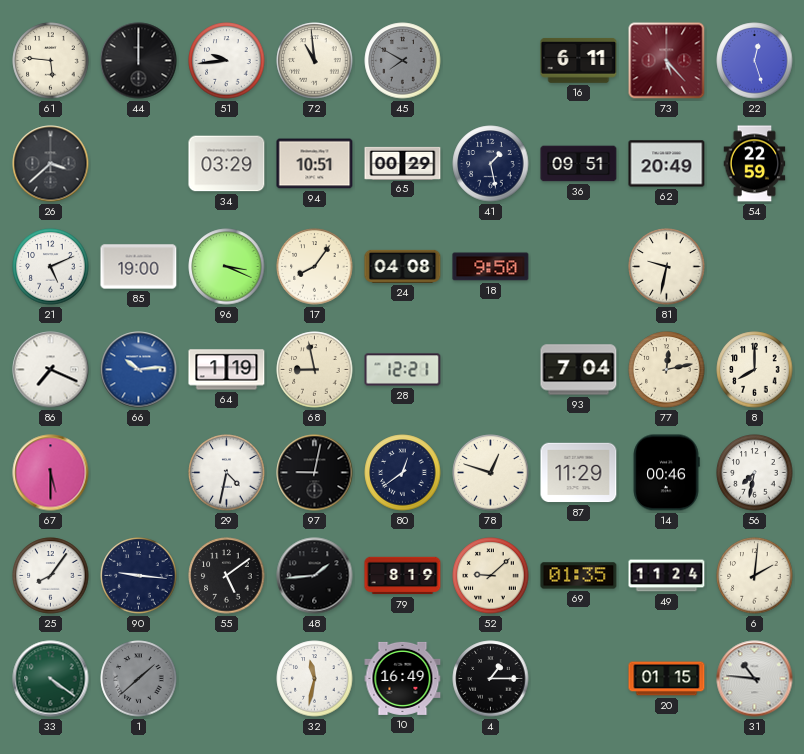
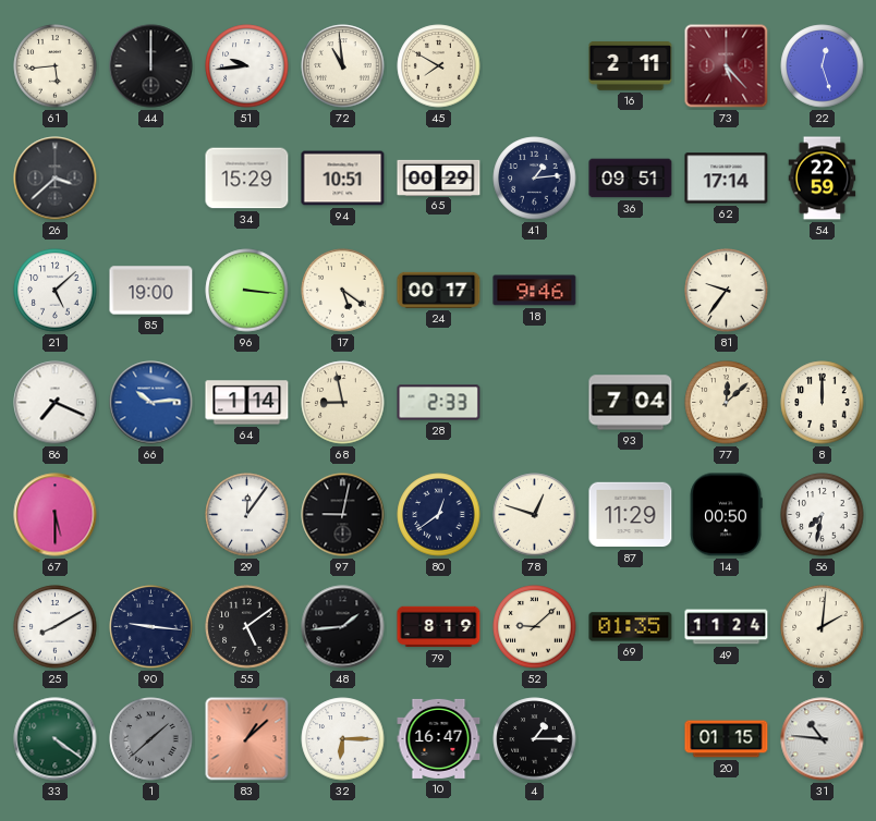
61: 5:46 -> 5:44
45 dial: grey -> cream
16: 6:11 -> 2:11
34: 03:29 -> 15:29
41: 1:28 -> 1:14
62: 20:49 -> 17:14
21: 5:11 -> 5:08
96: 3:19 -> 3:16
17: 8:06 -> 5:21
24: 04:08 -> 00:17
18: 9:50 -> 9:46
81: 9:32 -> 9:36
64: 1:19 -> 1:14
28: 12:21 -> 2:33
77: 12:13 -> 12:08
8: 8:00 -> 12:00
29: 4:32 -> 12:06
14: 00:46 -> 00:50
25: 8:06 -> 8:10
83: none -> 1:08
32: 11:32 -> 6:15
10: 16:49 -> 16:47
